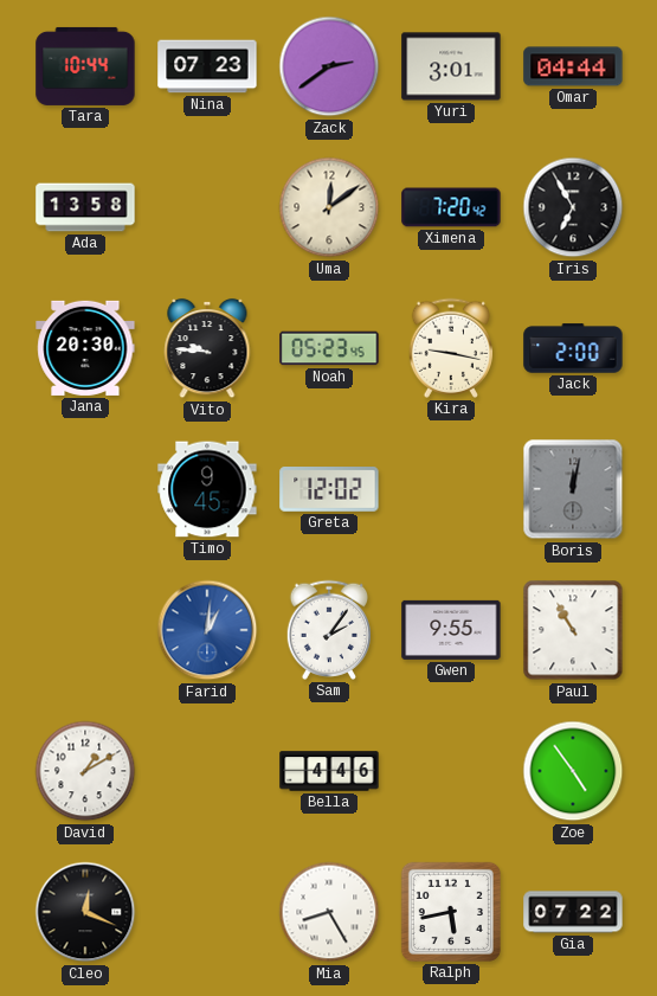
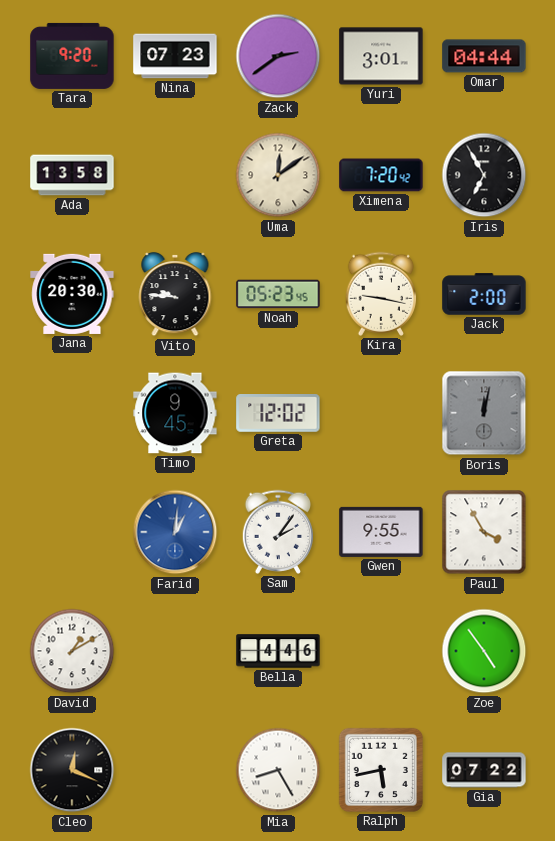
Tara: 10:44 -> 9:20
Paul: 10:55 -> 3:55
